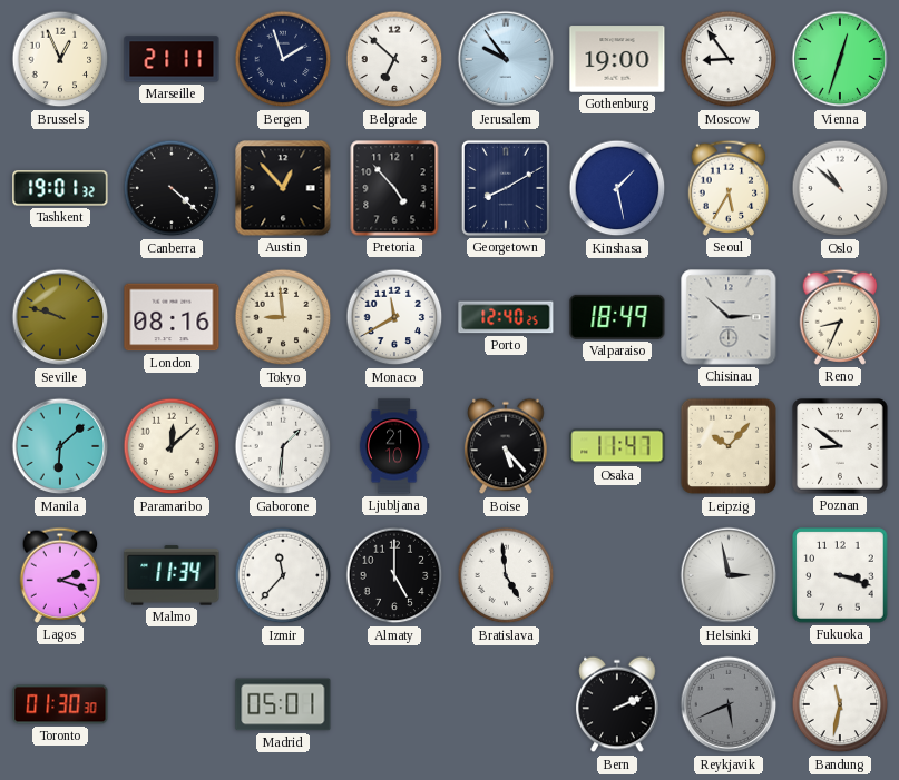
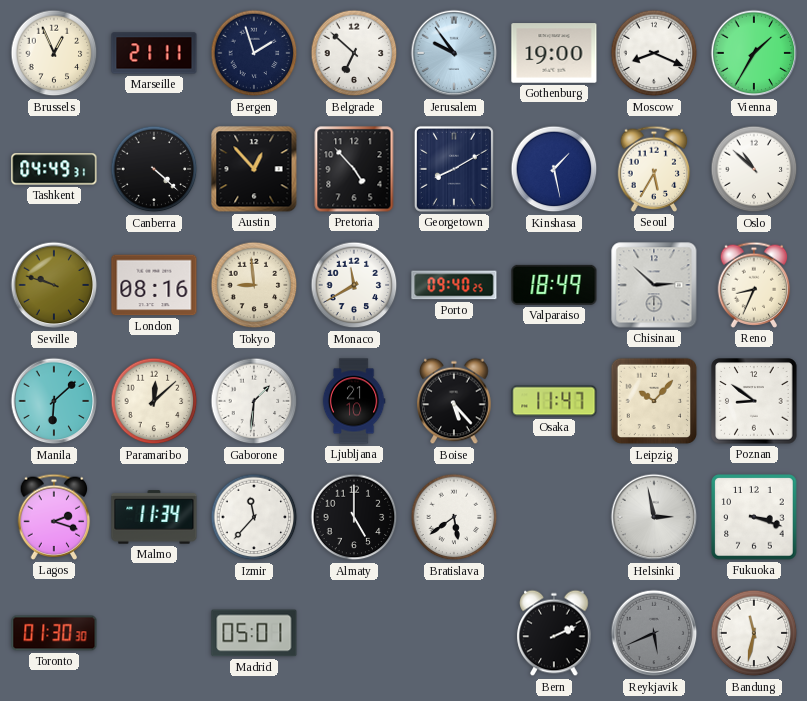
Moscow: 8:54 -> 8:19
Vienna: 12:33 -> 1:35
Tashkent: 19:01 -> 04:49
Porto: 12:40 -> 09:40
Bratislava: 4:59 -> 5:39
